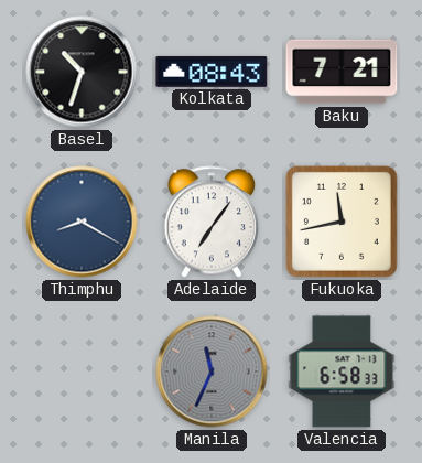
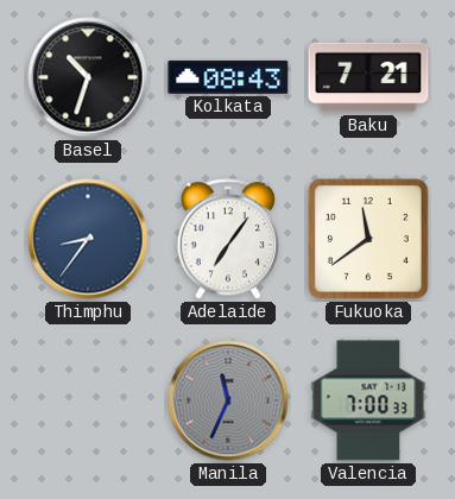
Thimphu: 8:20 -> 8:36
Fukuoka: 11:43 -> 11:39
Valencia: 6:58 -> 7:00
